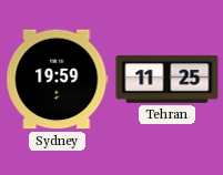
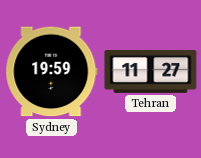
Tehran: 11:25 -> 11:27
